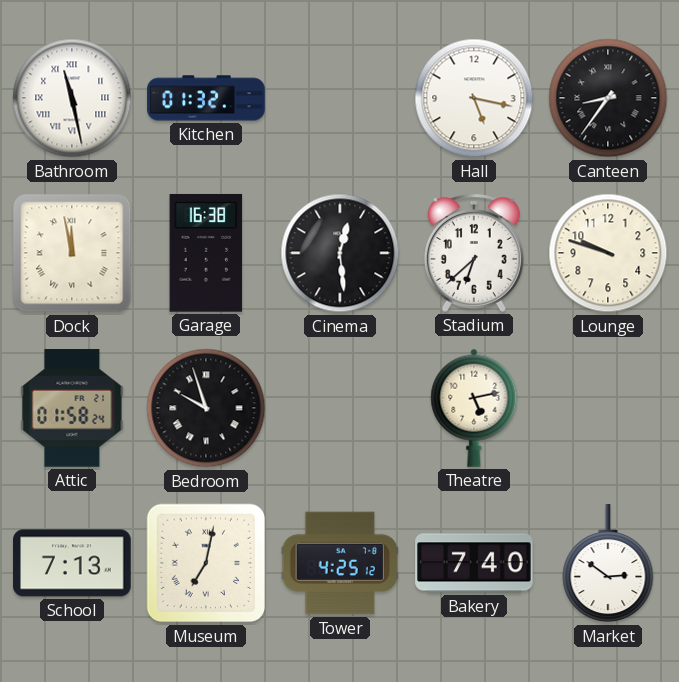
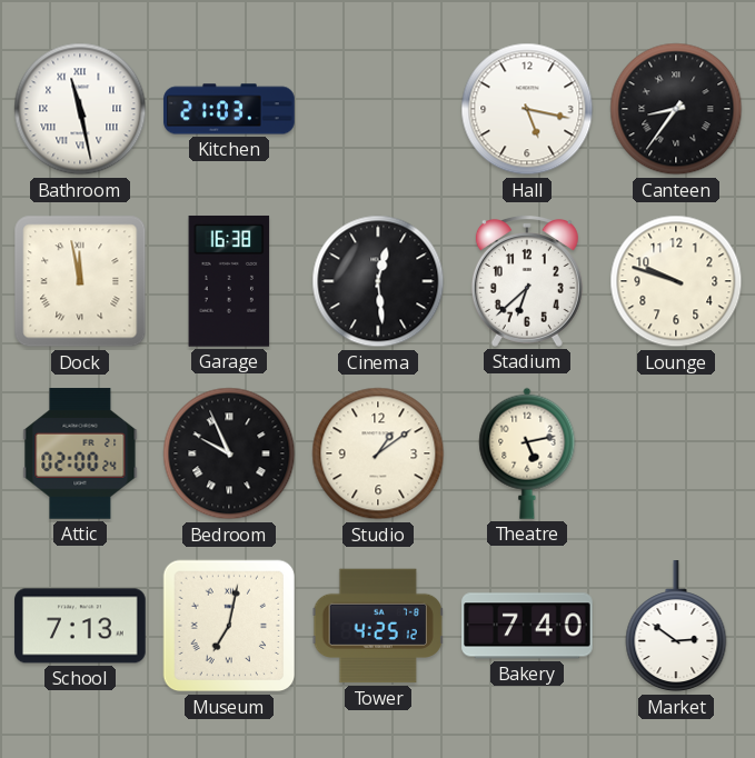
Kitchen: 01:32 -> 21:03
Attic: 01:58 -> 02:00
Bedroom: 9:57 -> 9:56
Studio: none -> 1:09
